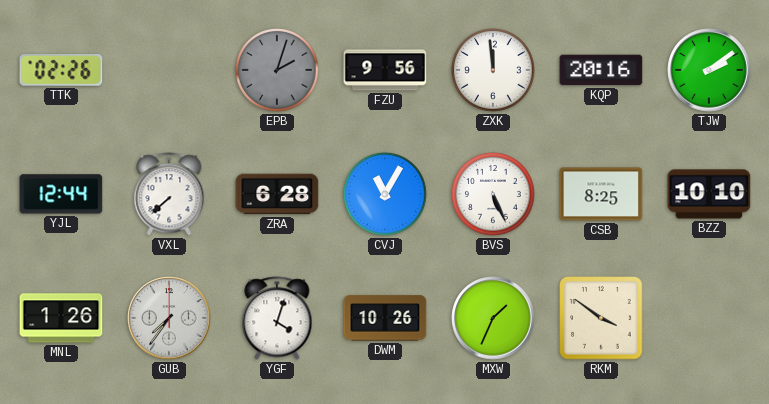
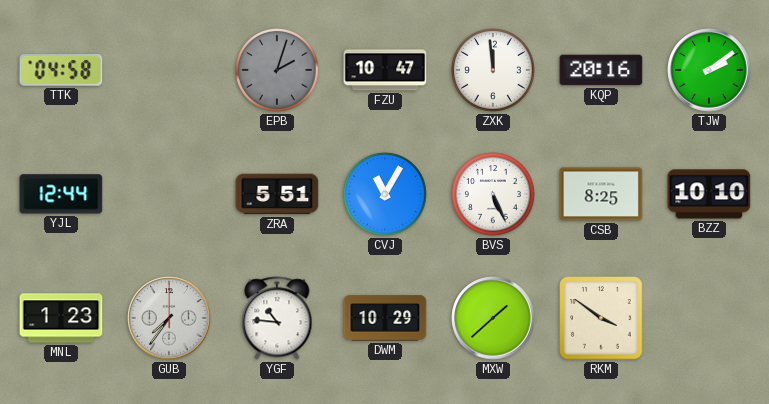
TTK: 02:26 -> 04:58
FZU: 9:56 -> 10:47
VXL: 7:38 -> none
ZRA: 6:28 -> 5:51
MNL: 1:26 -> 1:23
YGF: 4:03 -> 10:46
DWM: 10:26 -> 10:29
MXW: 1:34 -> 1:38
